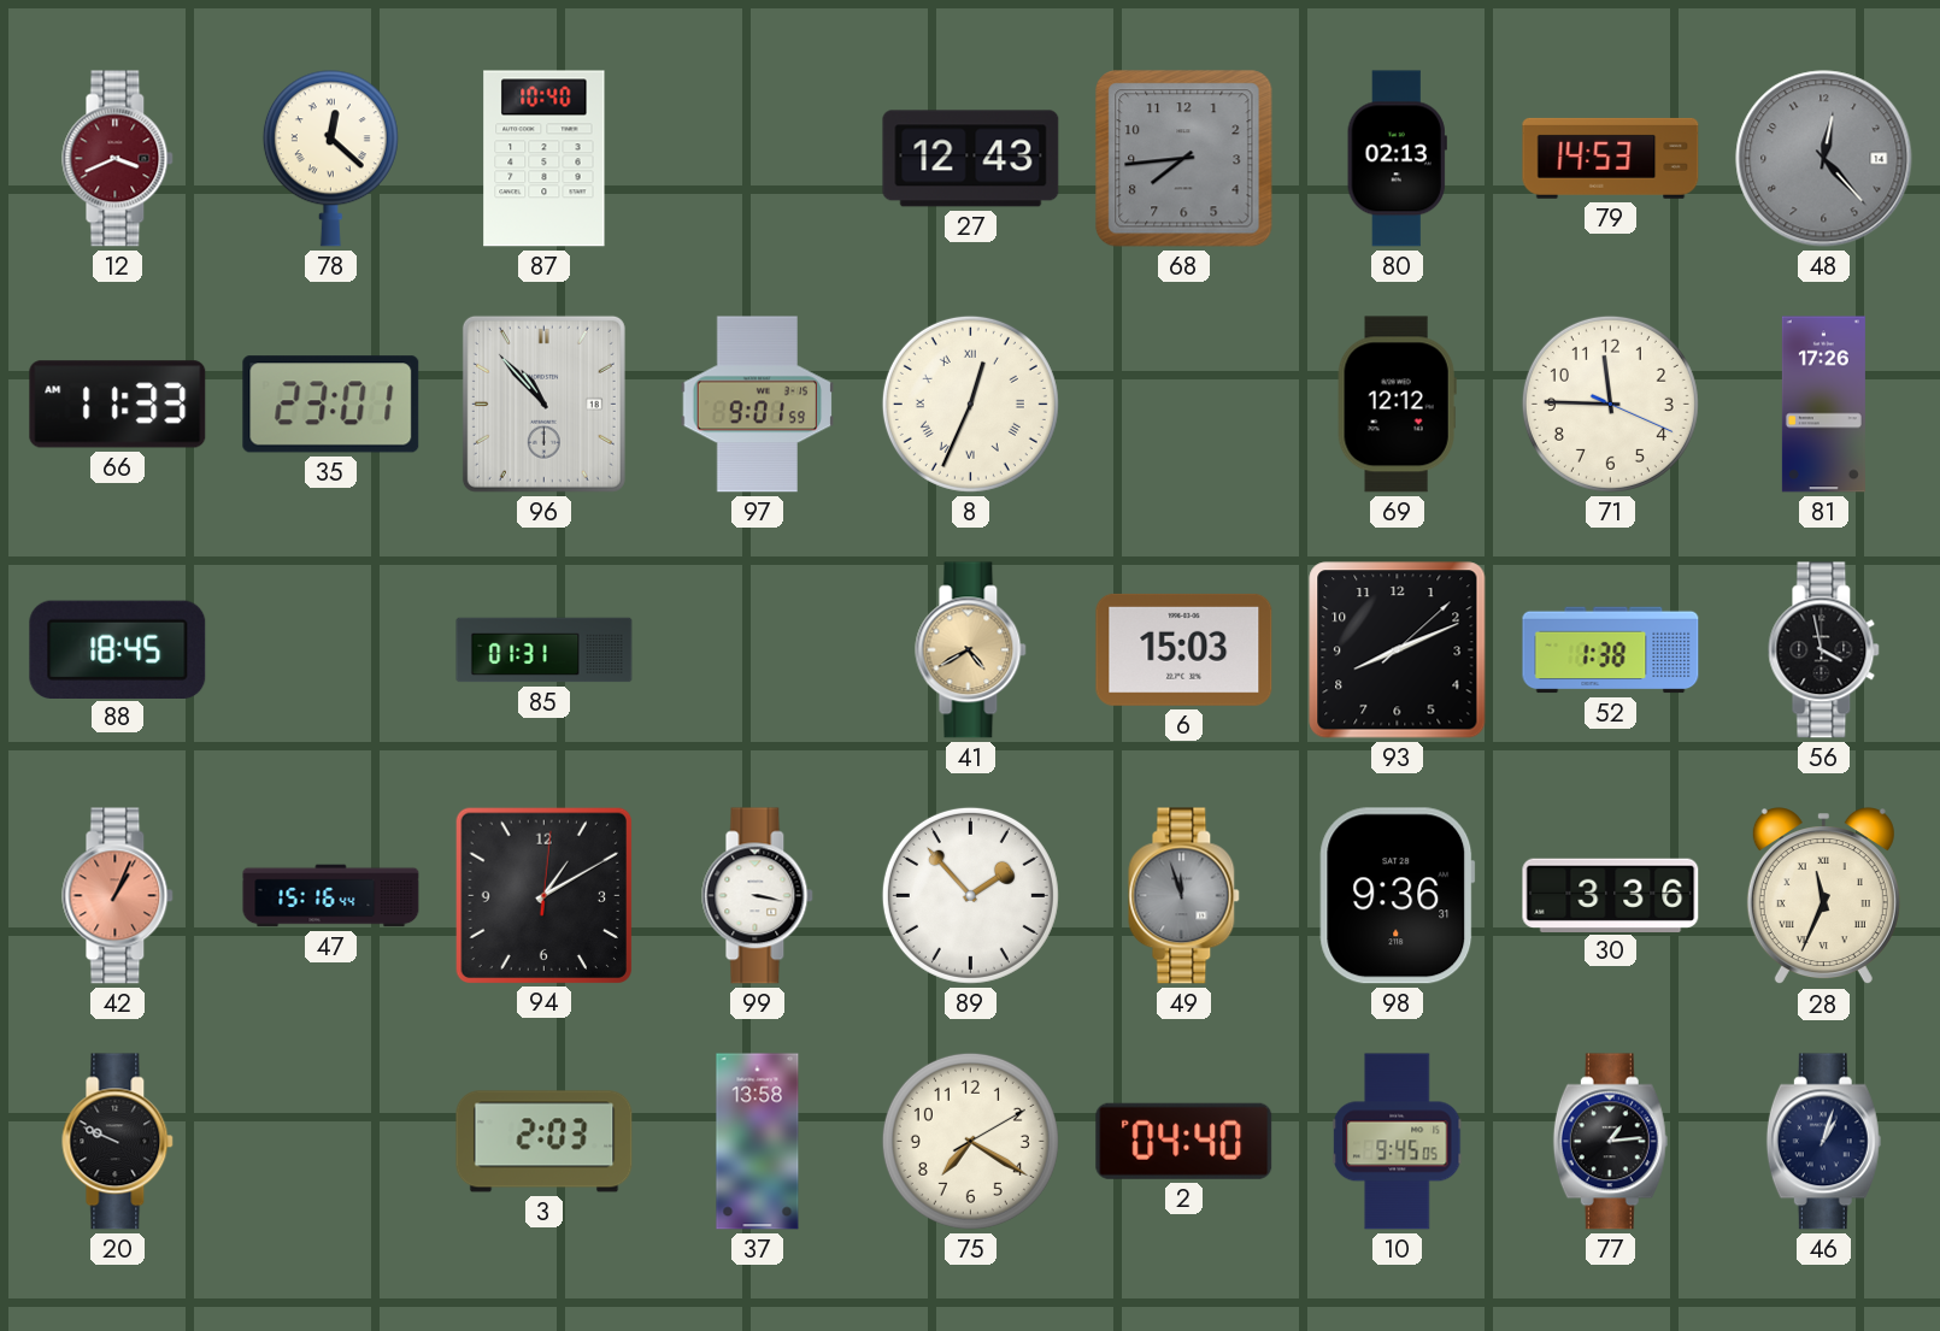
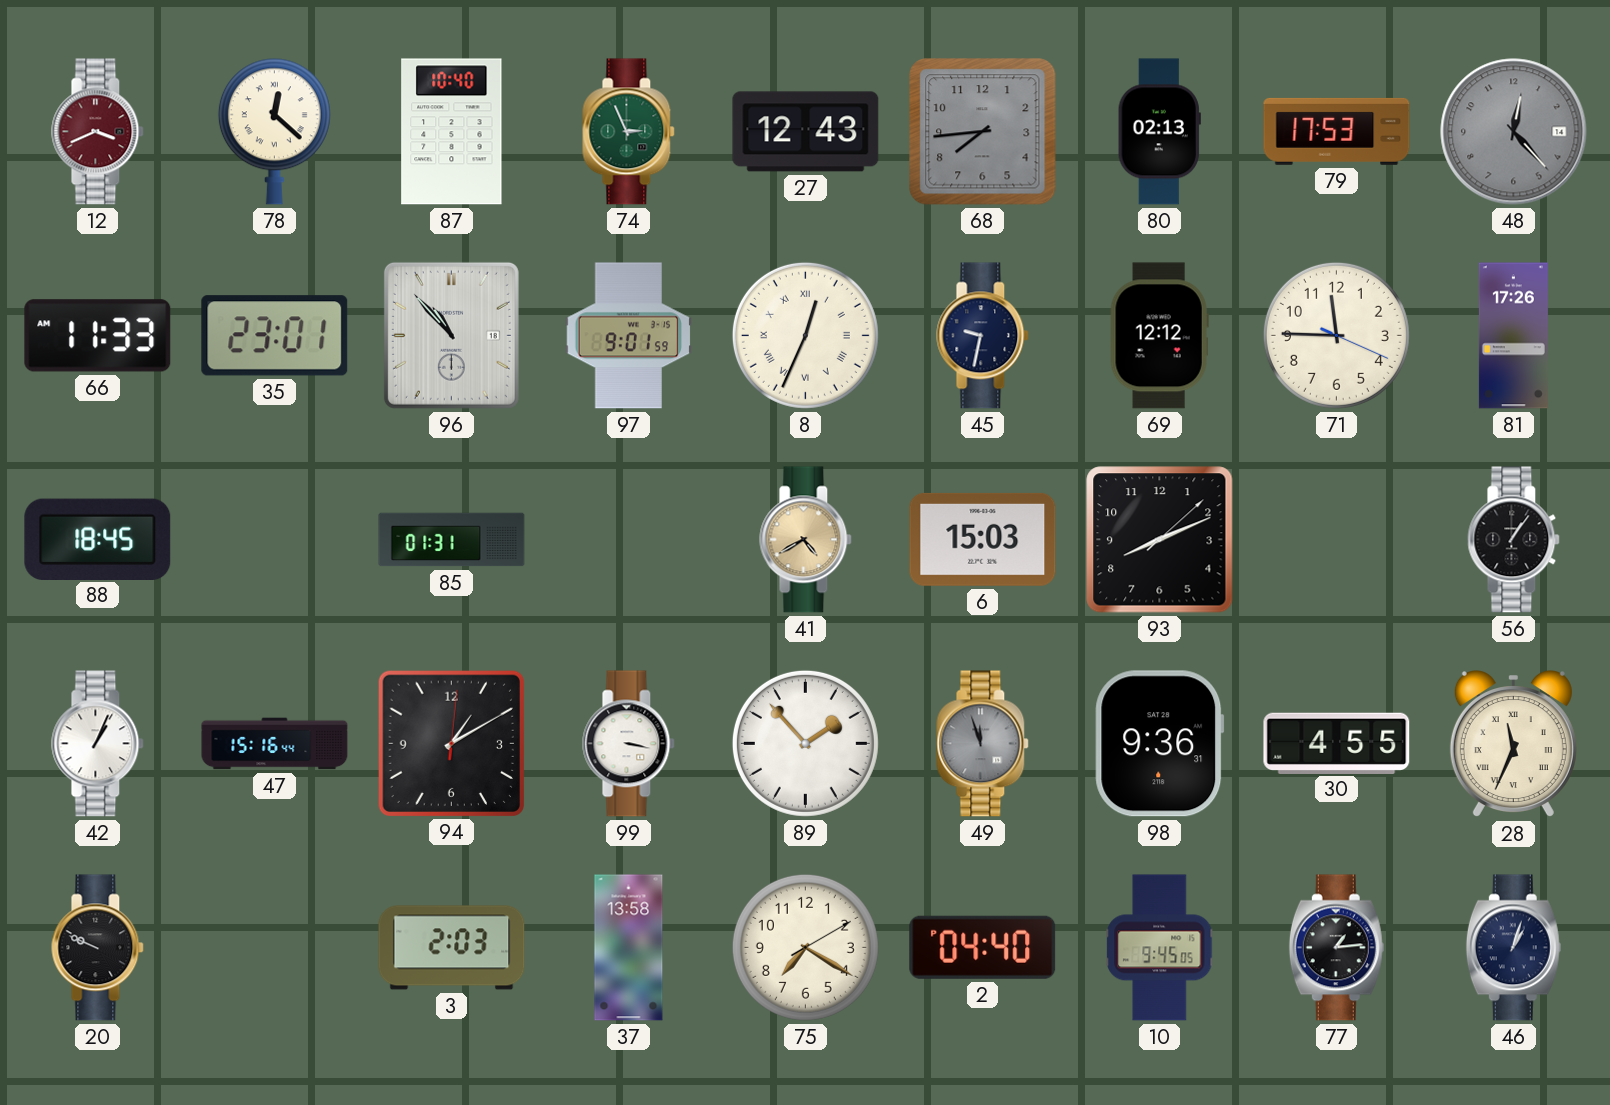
74: none -> 2:56
79: 14:53 -> 17:53
45: none -> 9:32
52: 1:38 -> none
56: 3:58 -> 1:06
42 dial: salmon -> white
30: 3:36 -> 4:55
